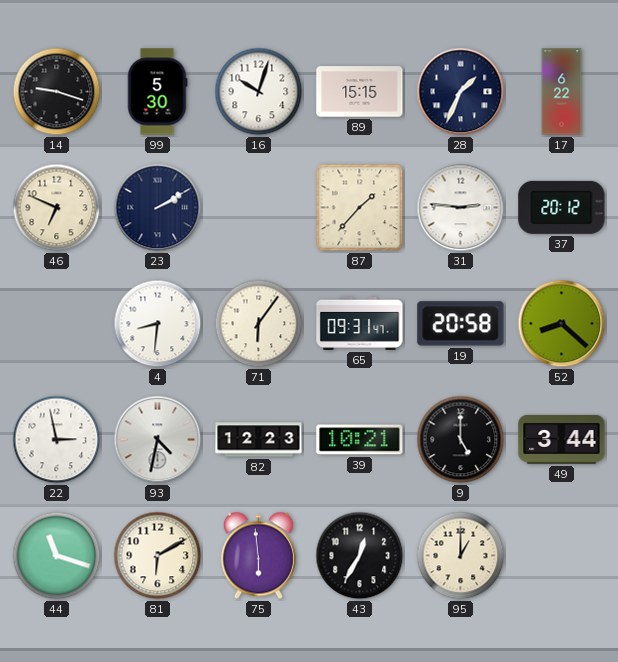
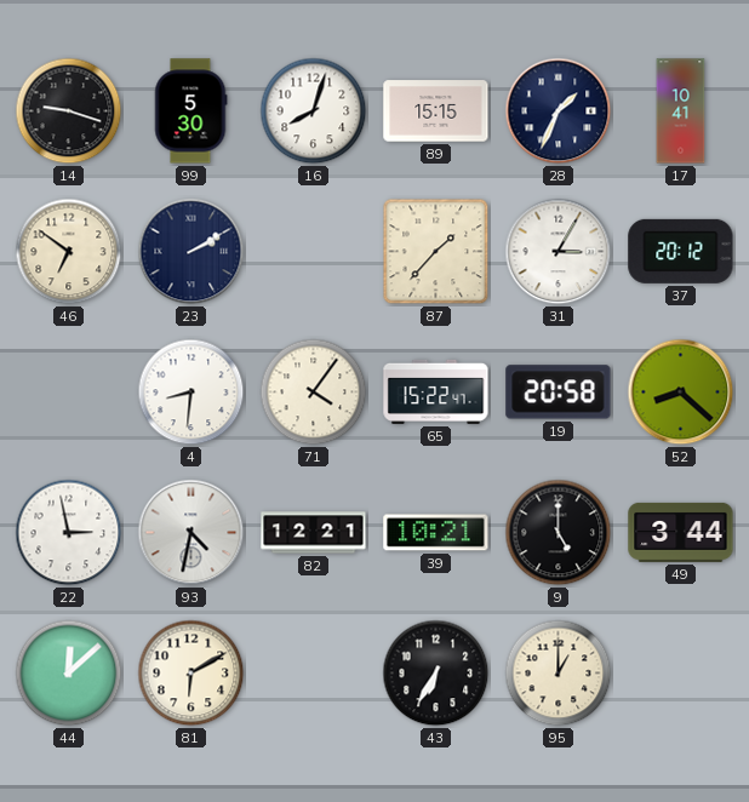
16: 10:03 -> 8:03
17: 6:22 -> 10:41
46: 6:49 -> 6:51
31: 2:46 -> 3:05
71: 6:06 -> 4:06
65: 09:31 -> 15:22
82: 12:23 -> 12:21
44: 11:18 -> 12:08
75: 5:59 -> none
43: 12:35 -> 6:35
